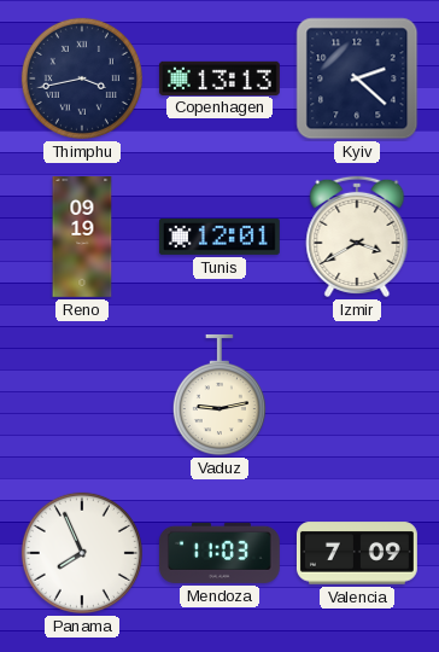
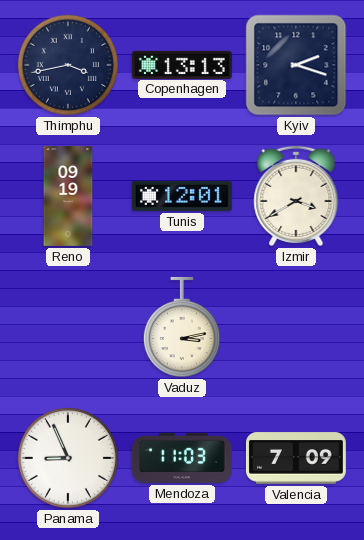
Kyiv: 2:22 -> 2:18
Vaduz: 9:13 -> 3:13
Panama: 7:56 -> 8:56
